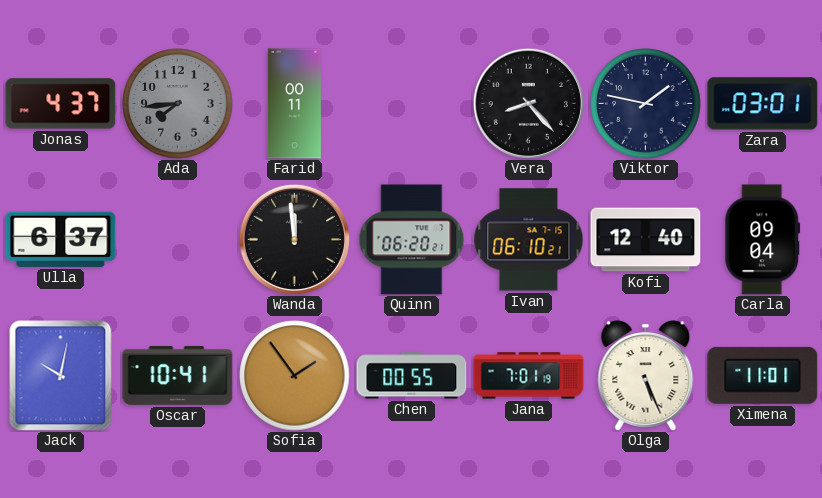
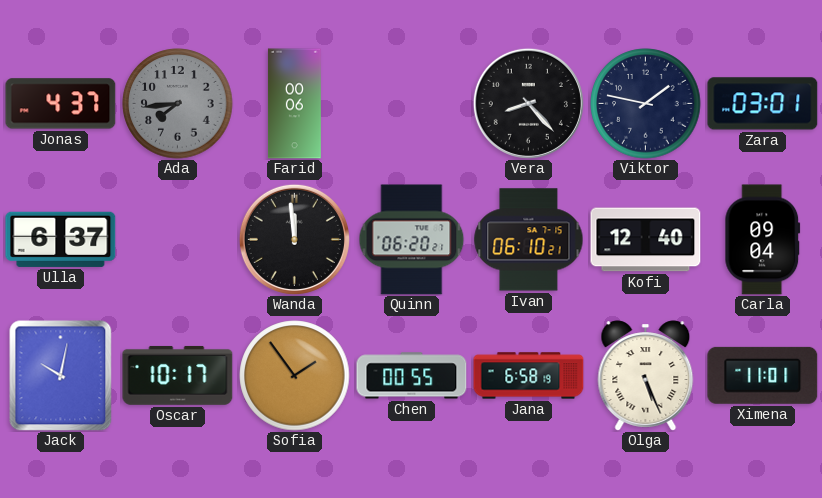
Farid: 00:11 -> 00:06
Oscar: 10:41 -> 10:17
Jana: 7:01 -> 6:58
